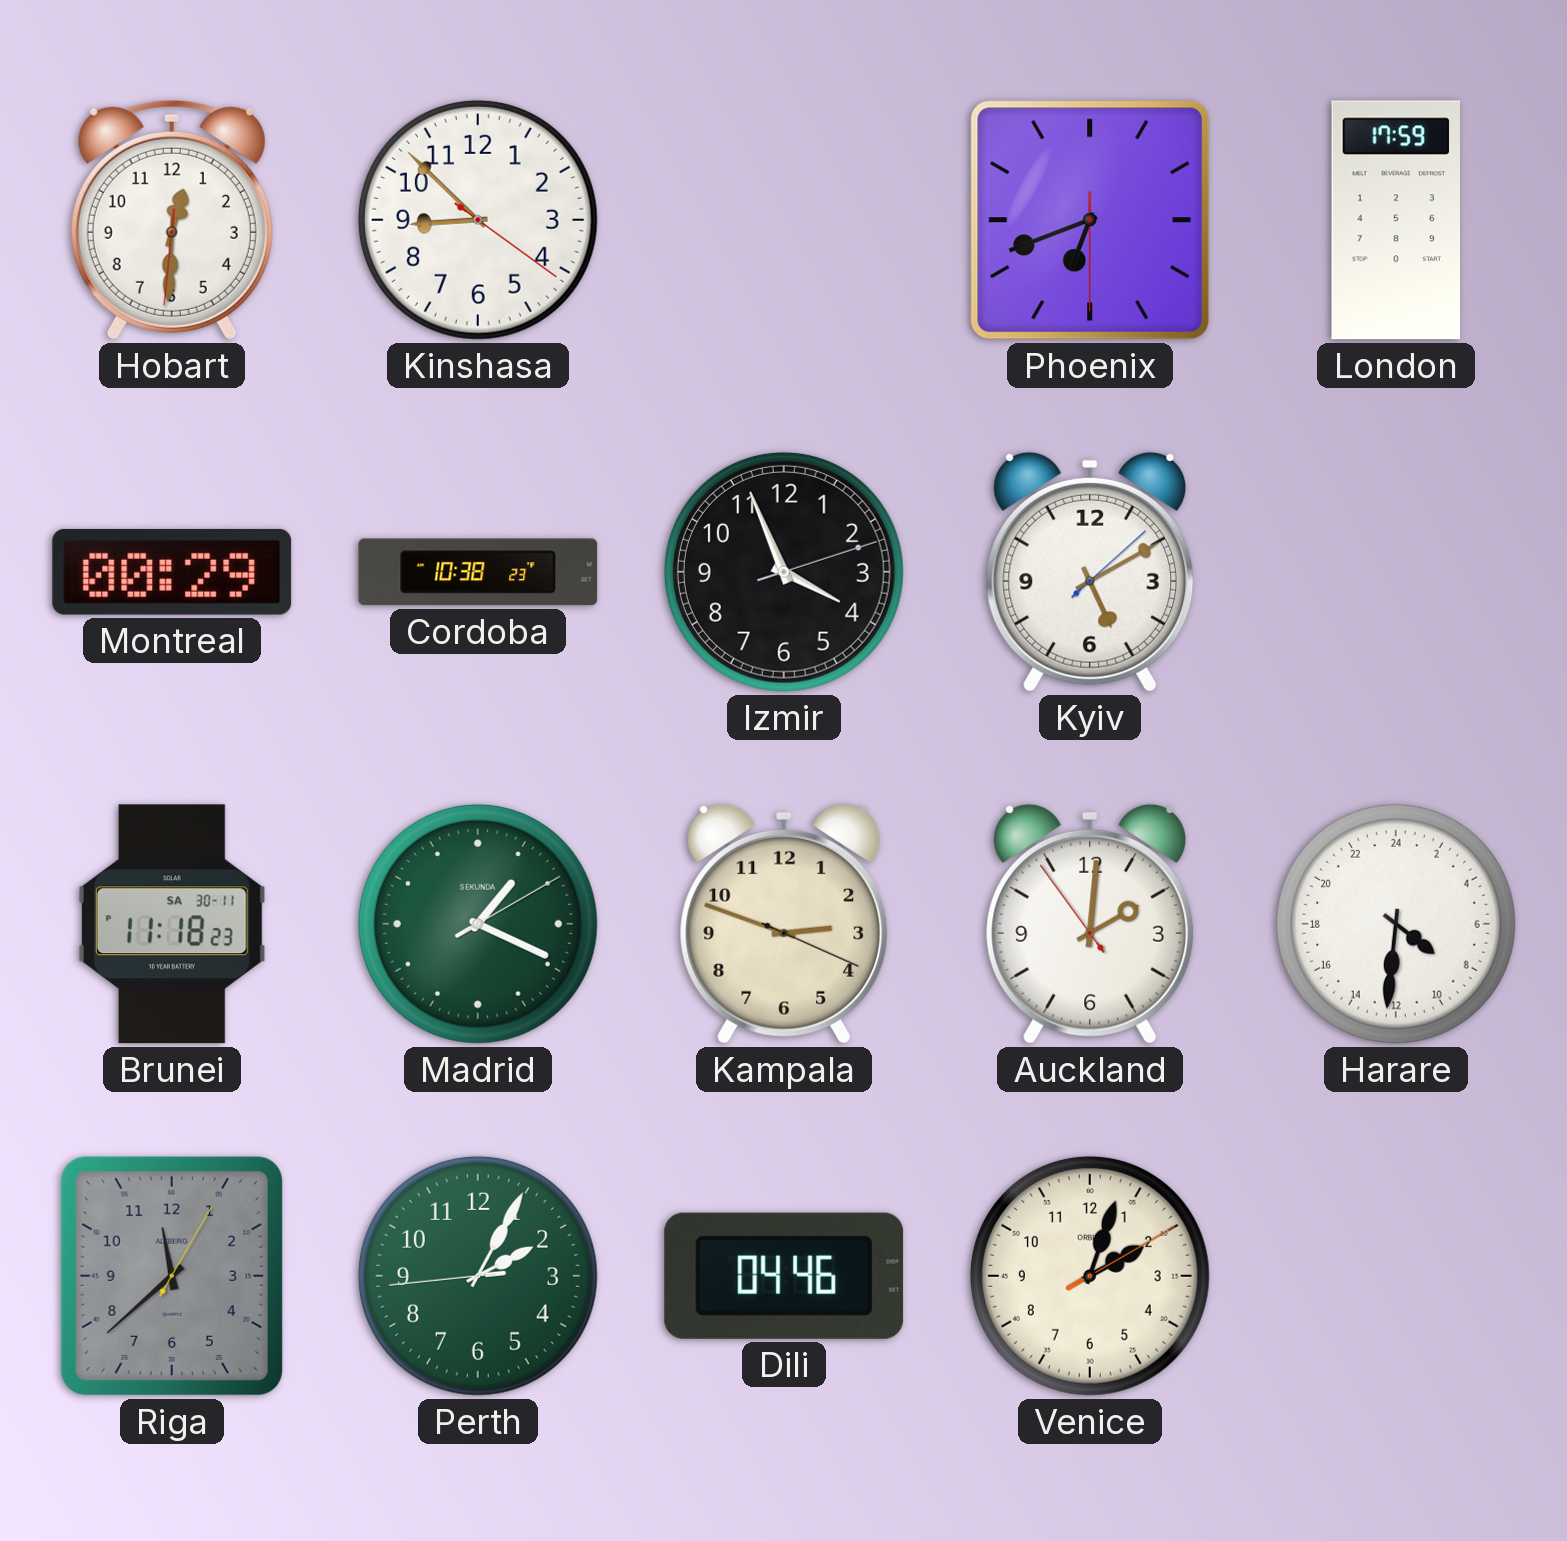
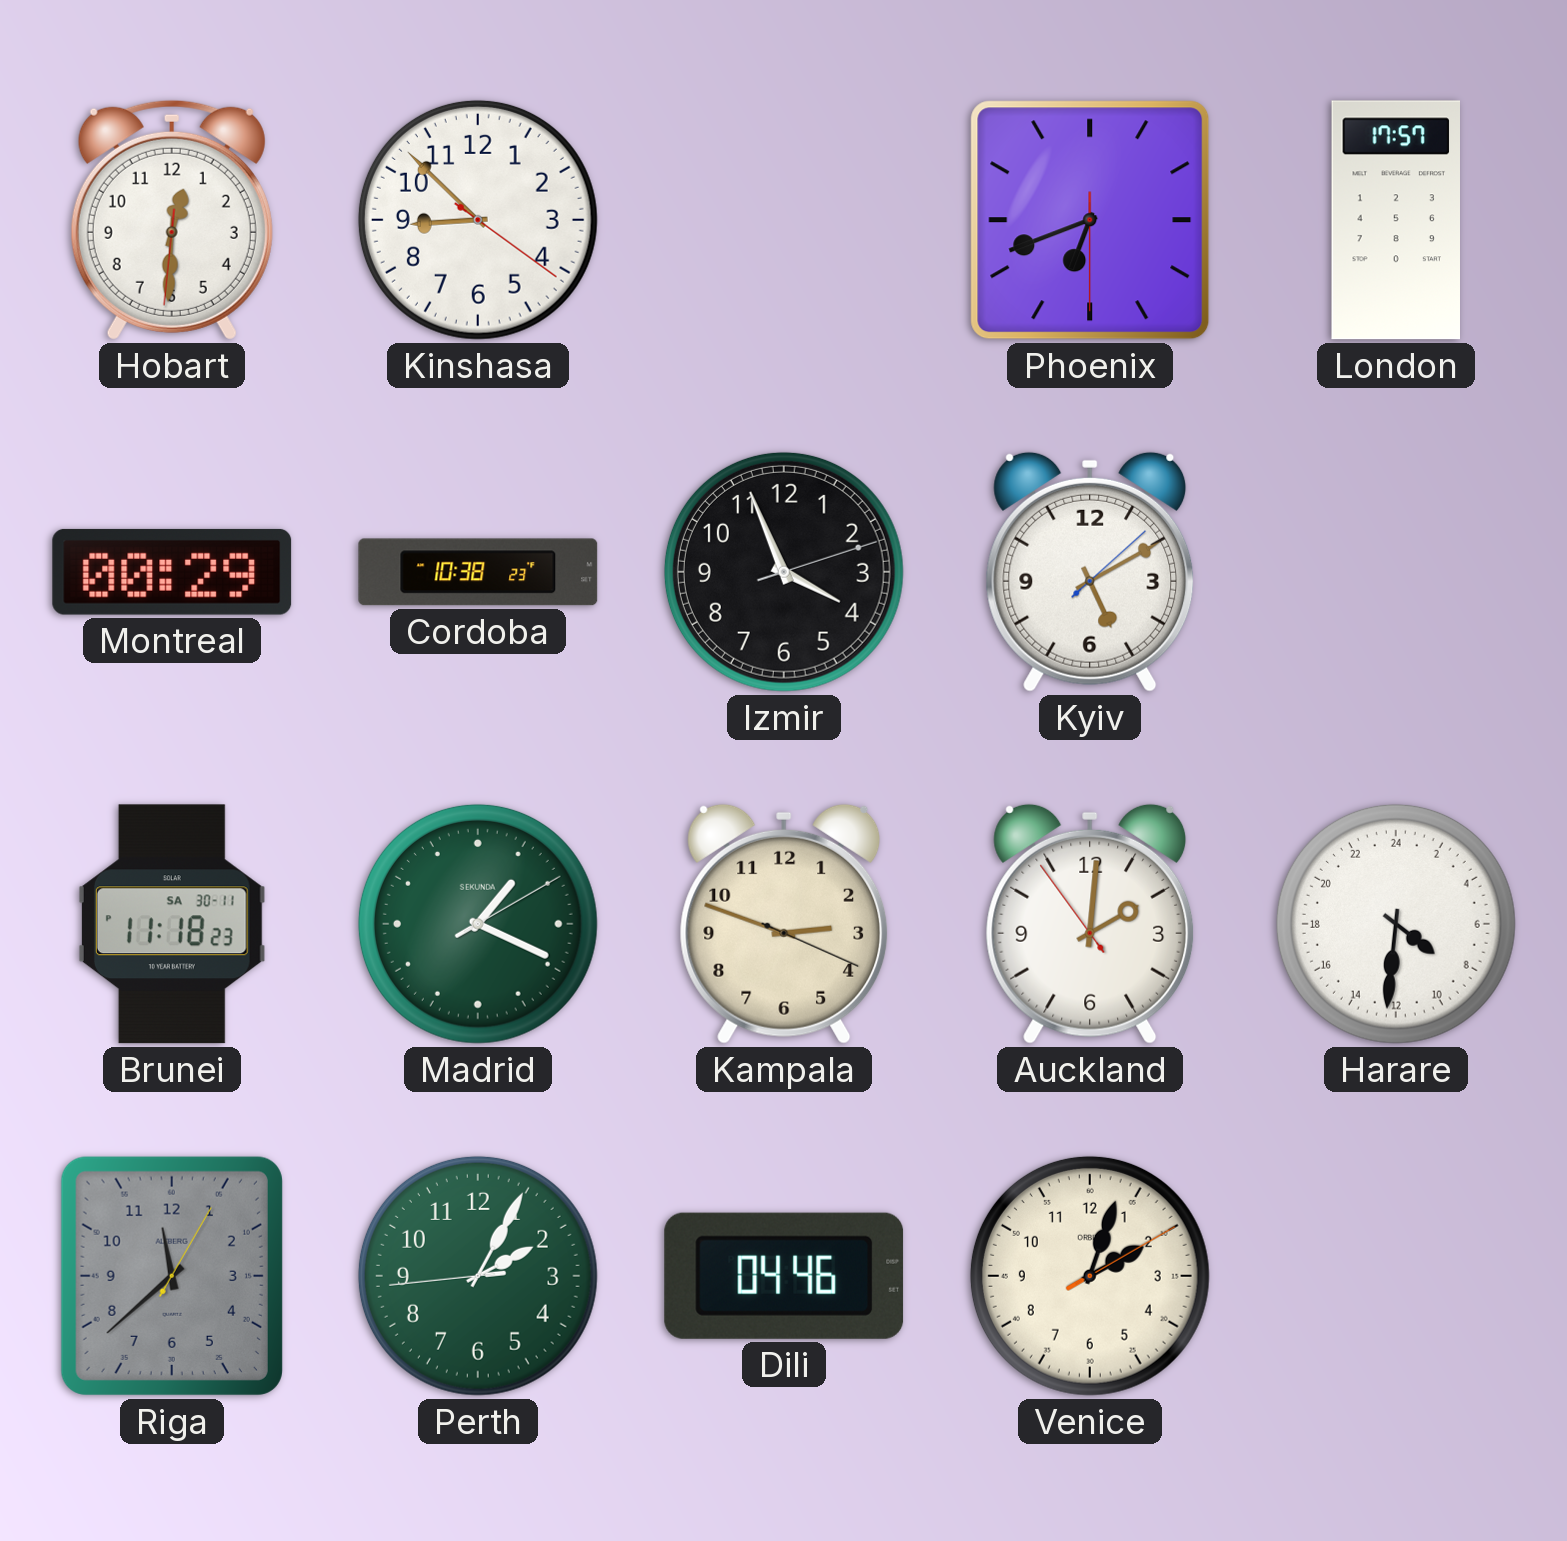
London: 17:59 -> 17:57
